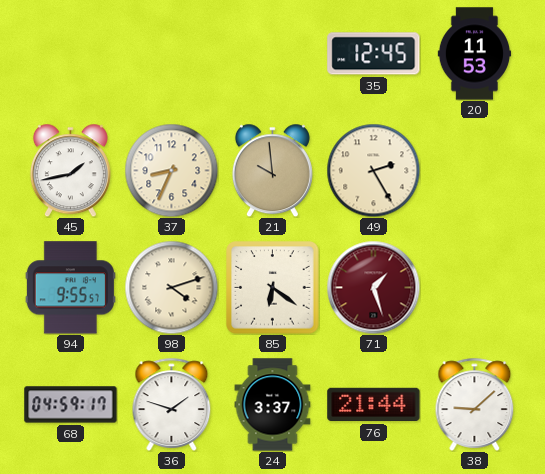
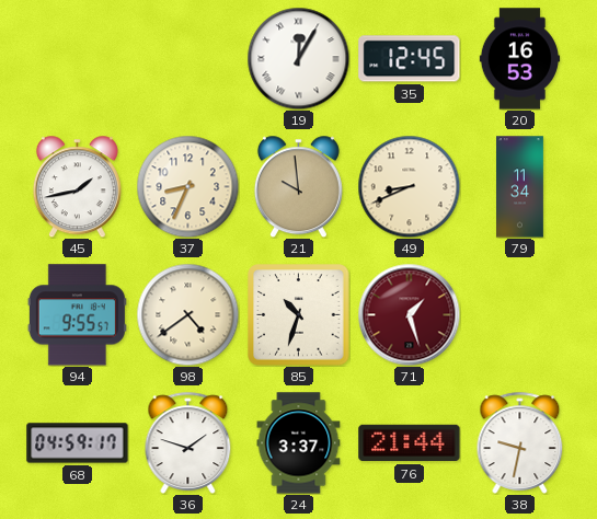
19: none -> 12:05
20: 11:53 -> 16:53
49: 2:25 -> 8:41
79: none -> 11:34
98: 4:12 -> 4:39
85: 6:21 -> 10:33
38: 9:08 -> 9:32
